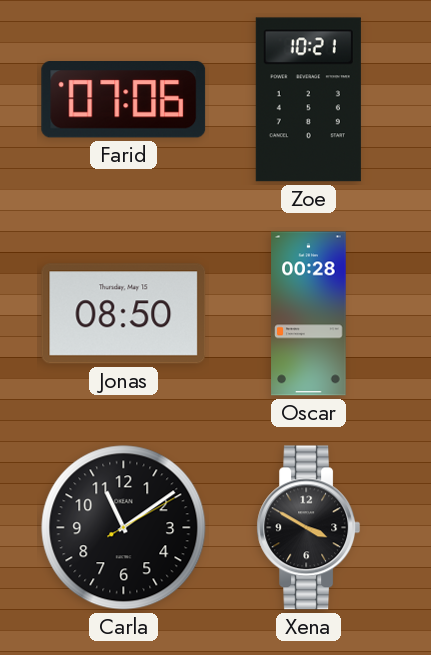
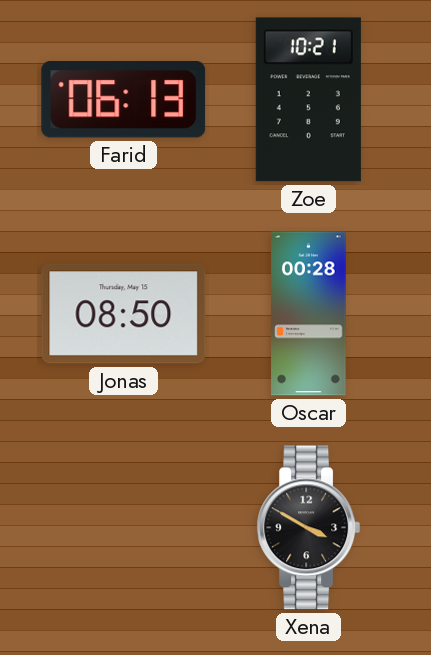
Farid: 07:06 -> 06:13
Carla: 11:09 -> none
